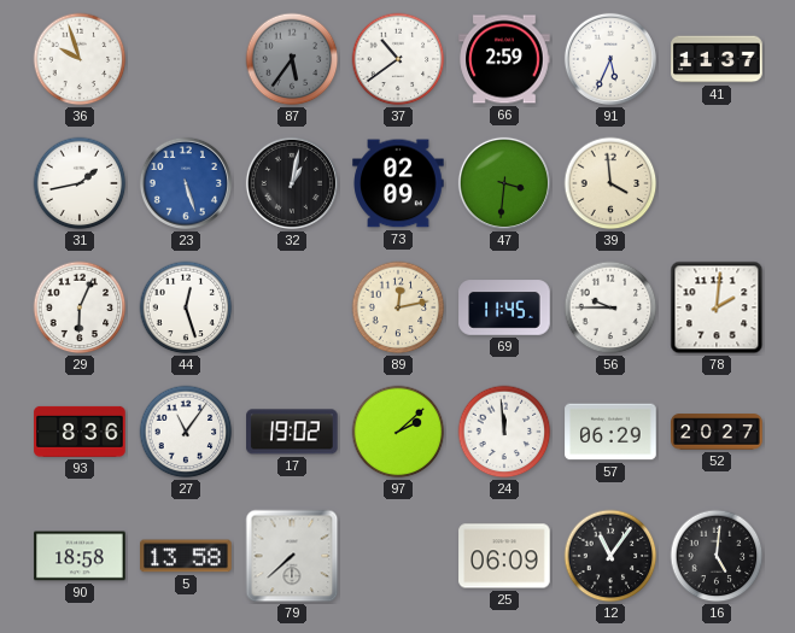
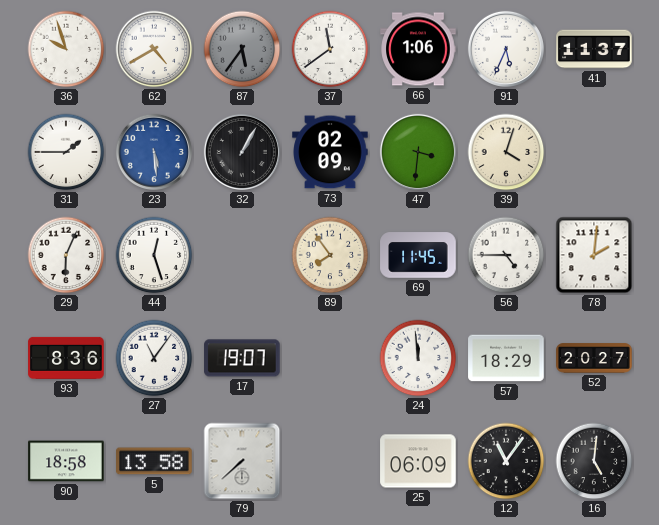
62: none -> 4:40
37: 10:39 -> 11:39
66: 2:59 -> 1:06
31: 1:43 -> 1:45
23: 5:27 -> 5:29
32: 1:02 -> 1:05
39: 3:59 -> 4:03
89: 12:13 -> 7:54
56: 9:45 -> 4:45
17: 19:02 -> 19:07
97: 2:08 -> none
57: 06:29 -> 18:29
